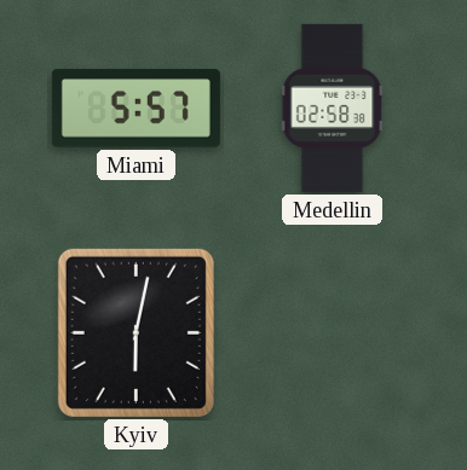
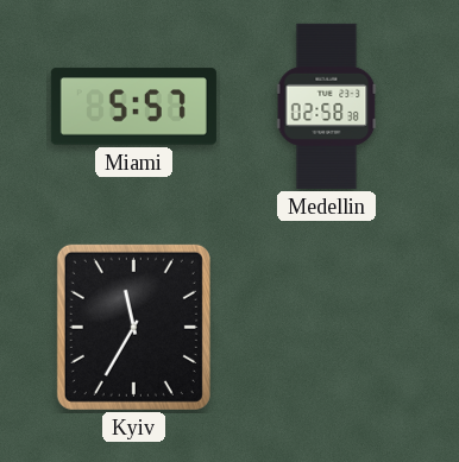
Kyiv: 6:02 -> 11:35
